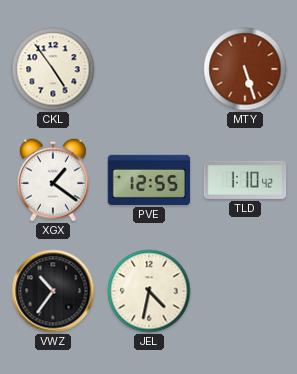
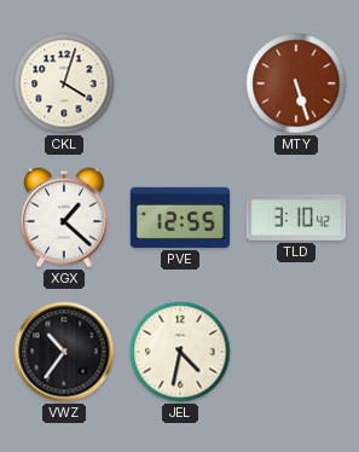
CKL: 4:54 -> 4:03
XGX: 1:21 -> 1:22
TLD: 1:10 -> 3:10
